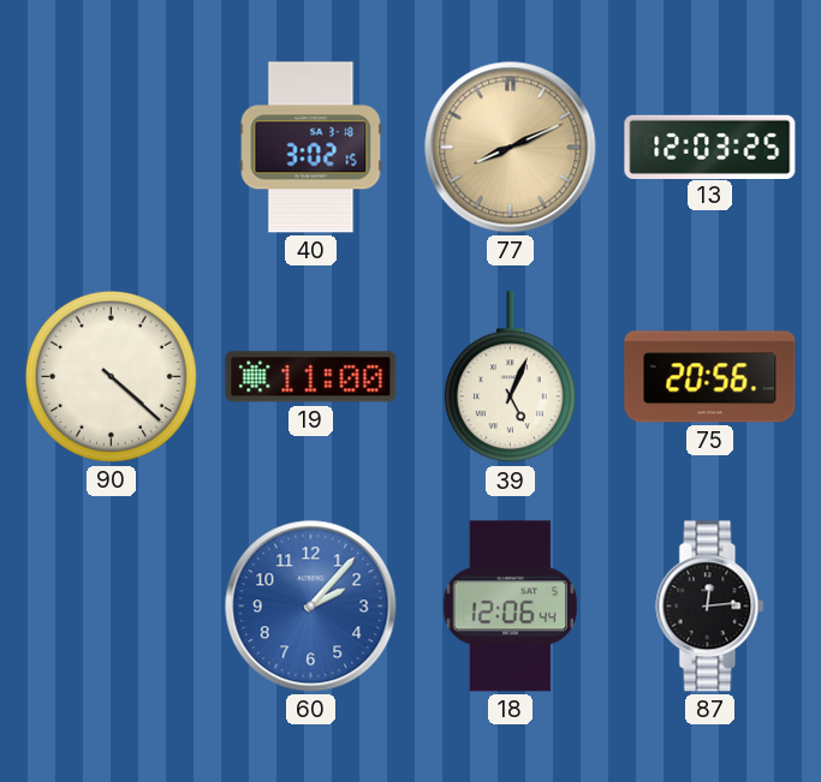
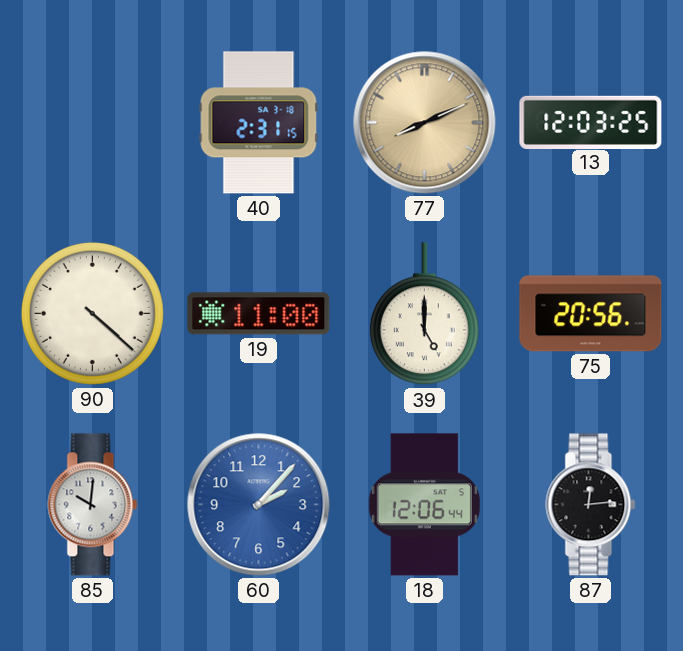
40: 3:02 -> 2:31
39: 5:04 -> 5:00
85: none -> 10:01
